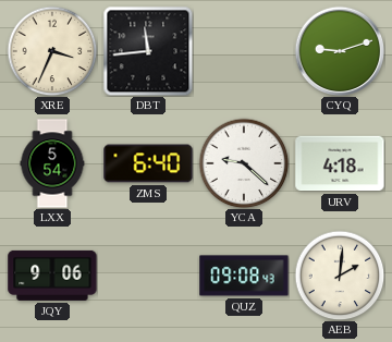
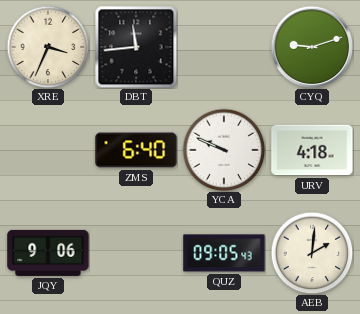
LXX: 5:54 -> none
YCA: 9:22 -> 9:49
QUZ: 09:08 -> 09:05
